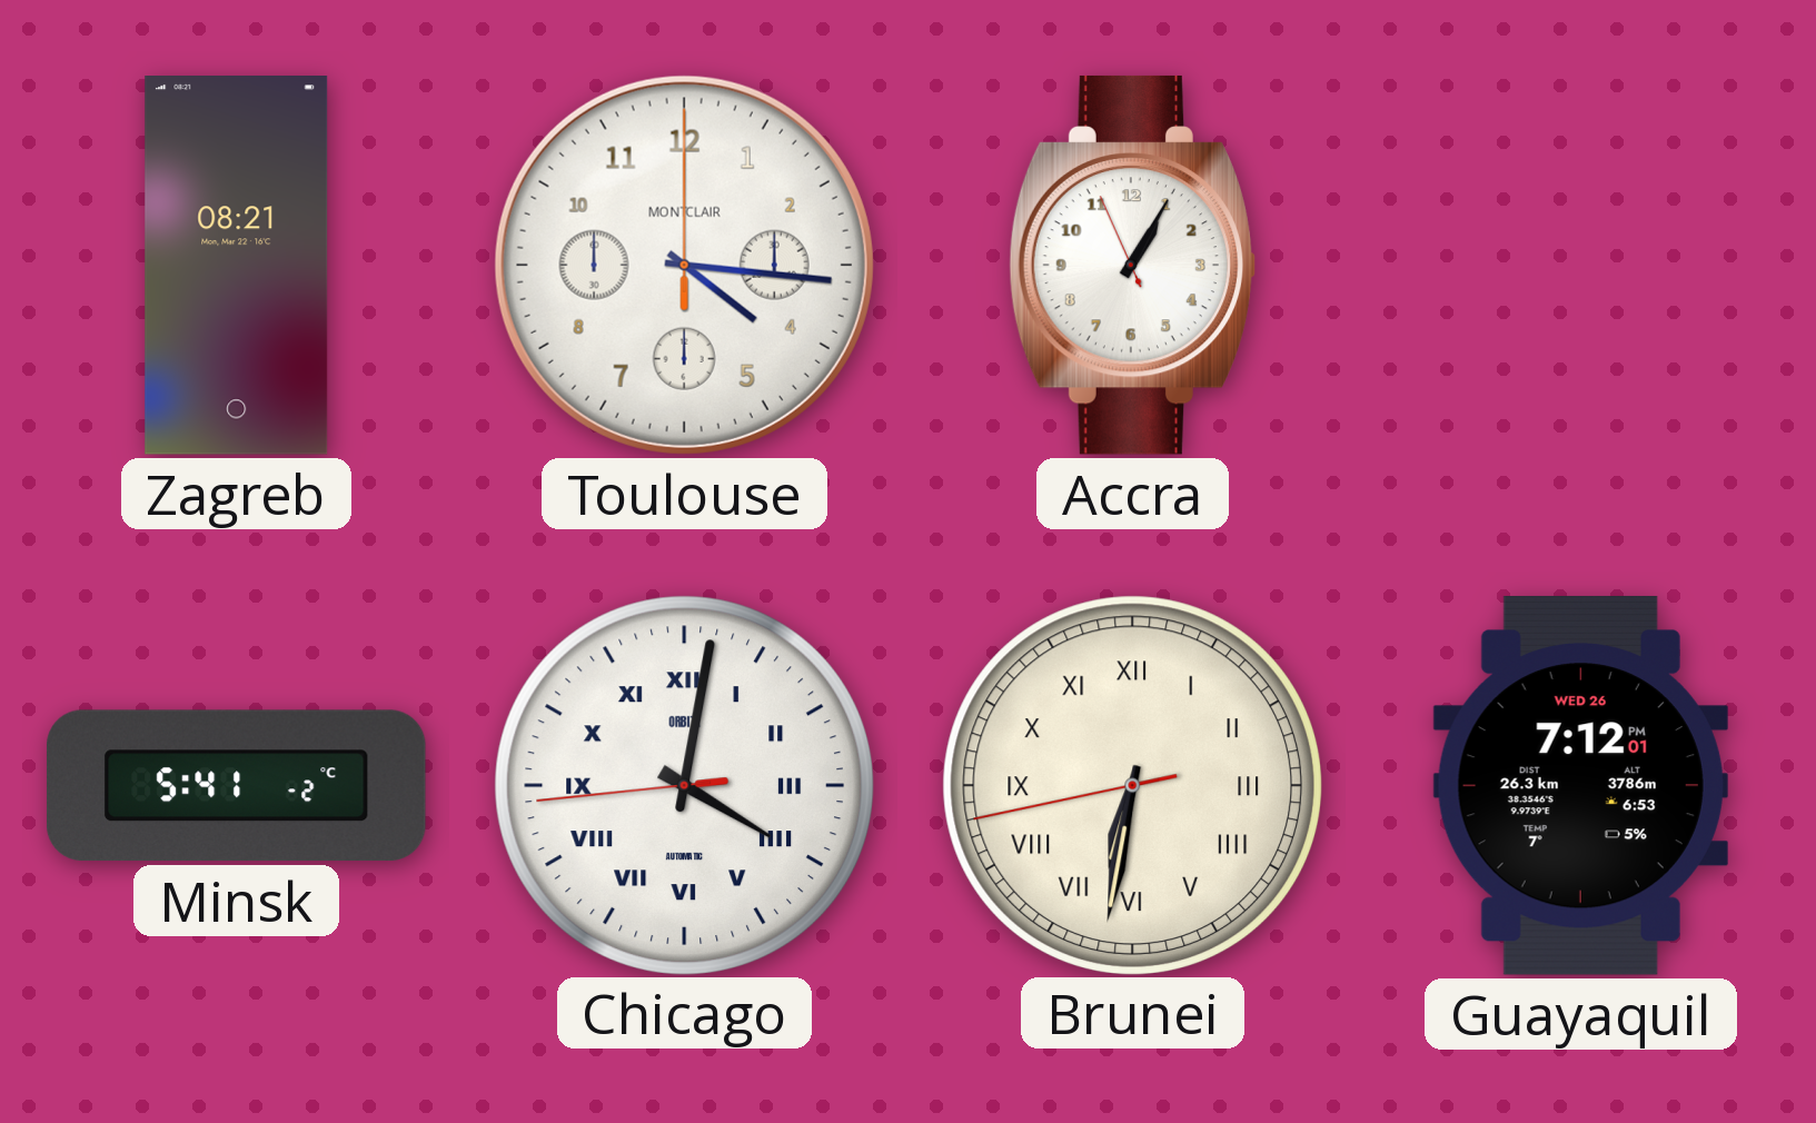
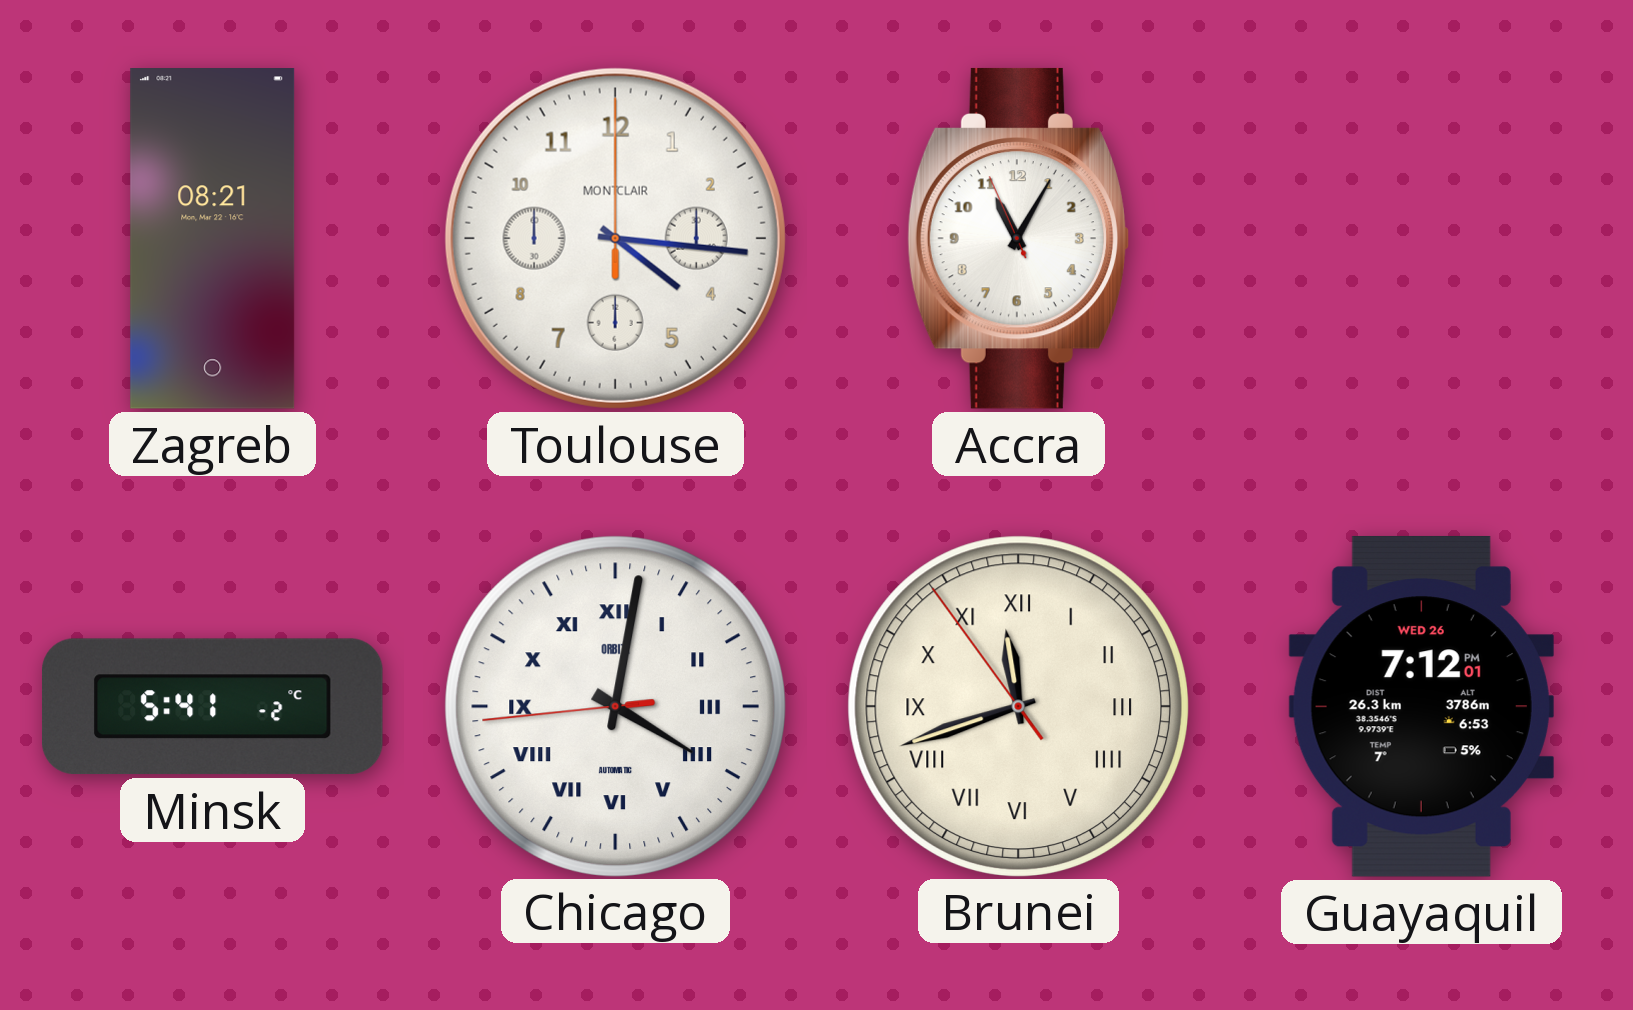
Accra: 1:04 -> 11:04
Brunei: 6:31 -> 11:41
